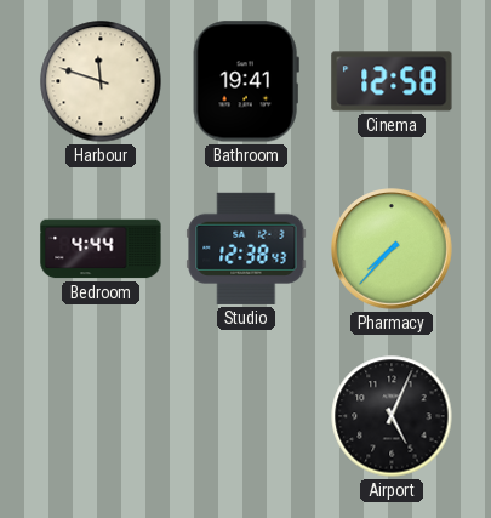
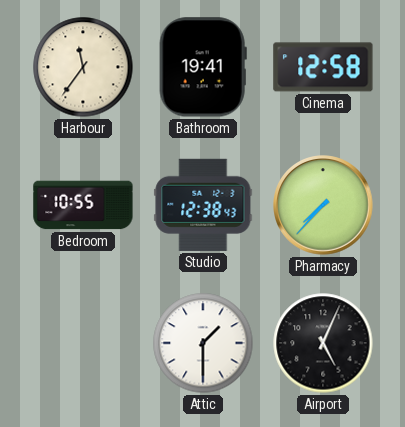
Harbour: 11:48 -> 11:36
Bedroom: 4:44 -> 10:55
Attic: none -> 1:30
